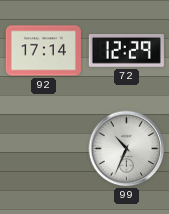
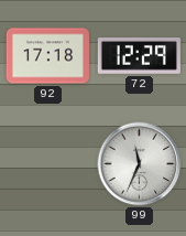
92: 17:14 -> 17:18
99: 10:34 -> 11:34
